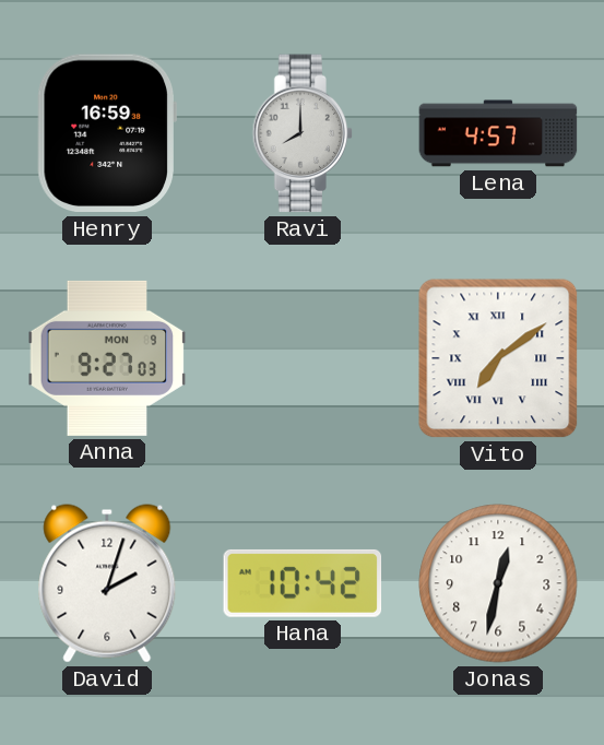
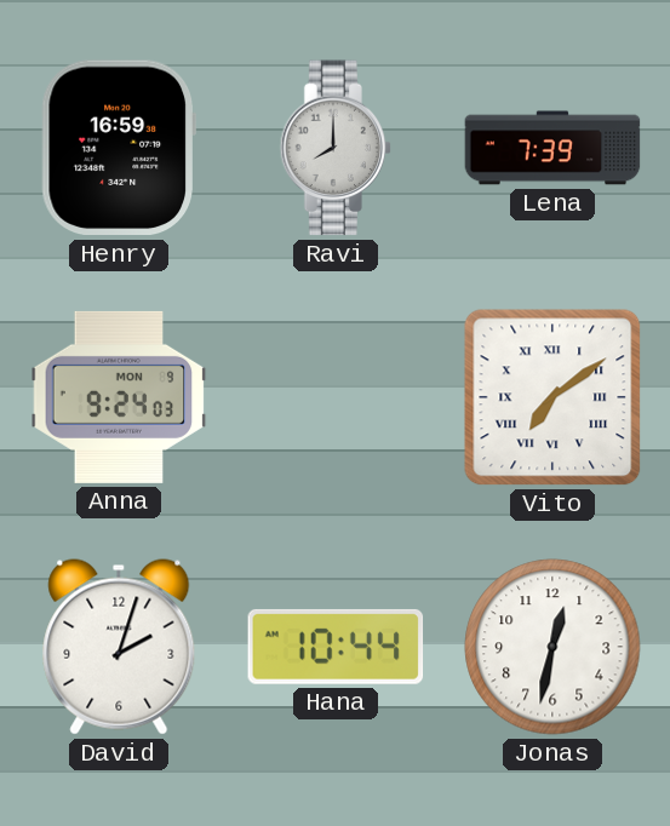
Lena: 4:57 -> 7:39
Anna: 9:27 -> 9:24
Hana: 10:42 -> 10:44
